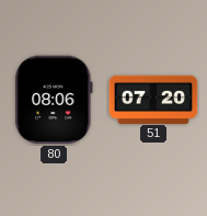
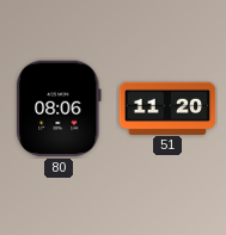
51: 07:20 -> 11:20
